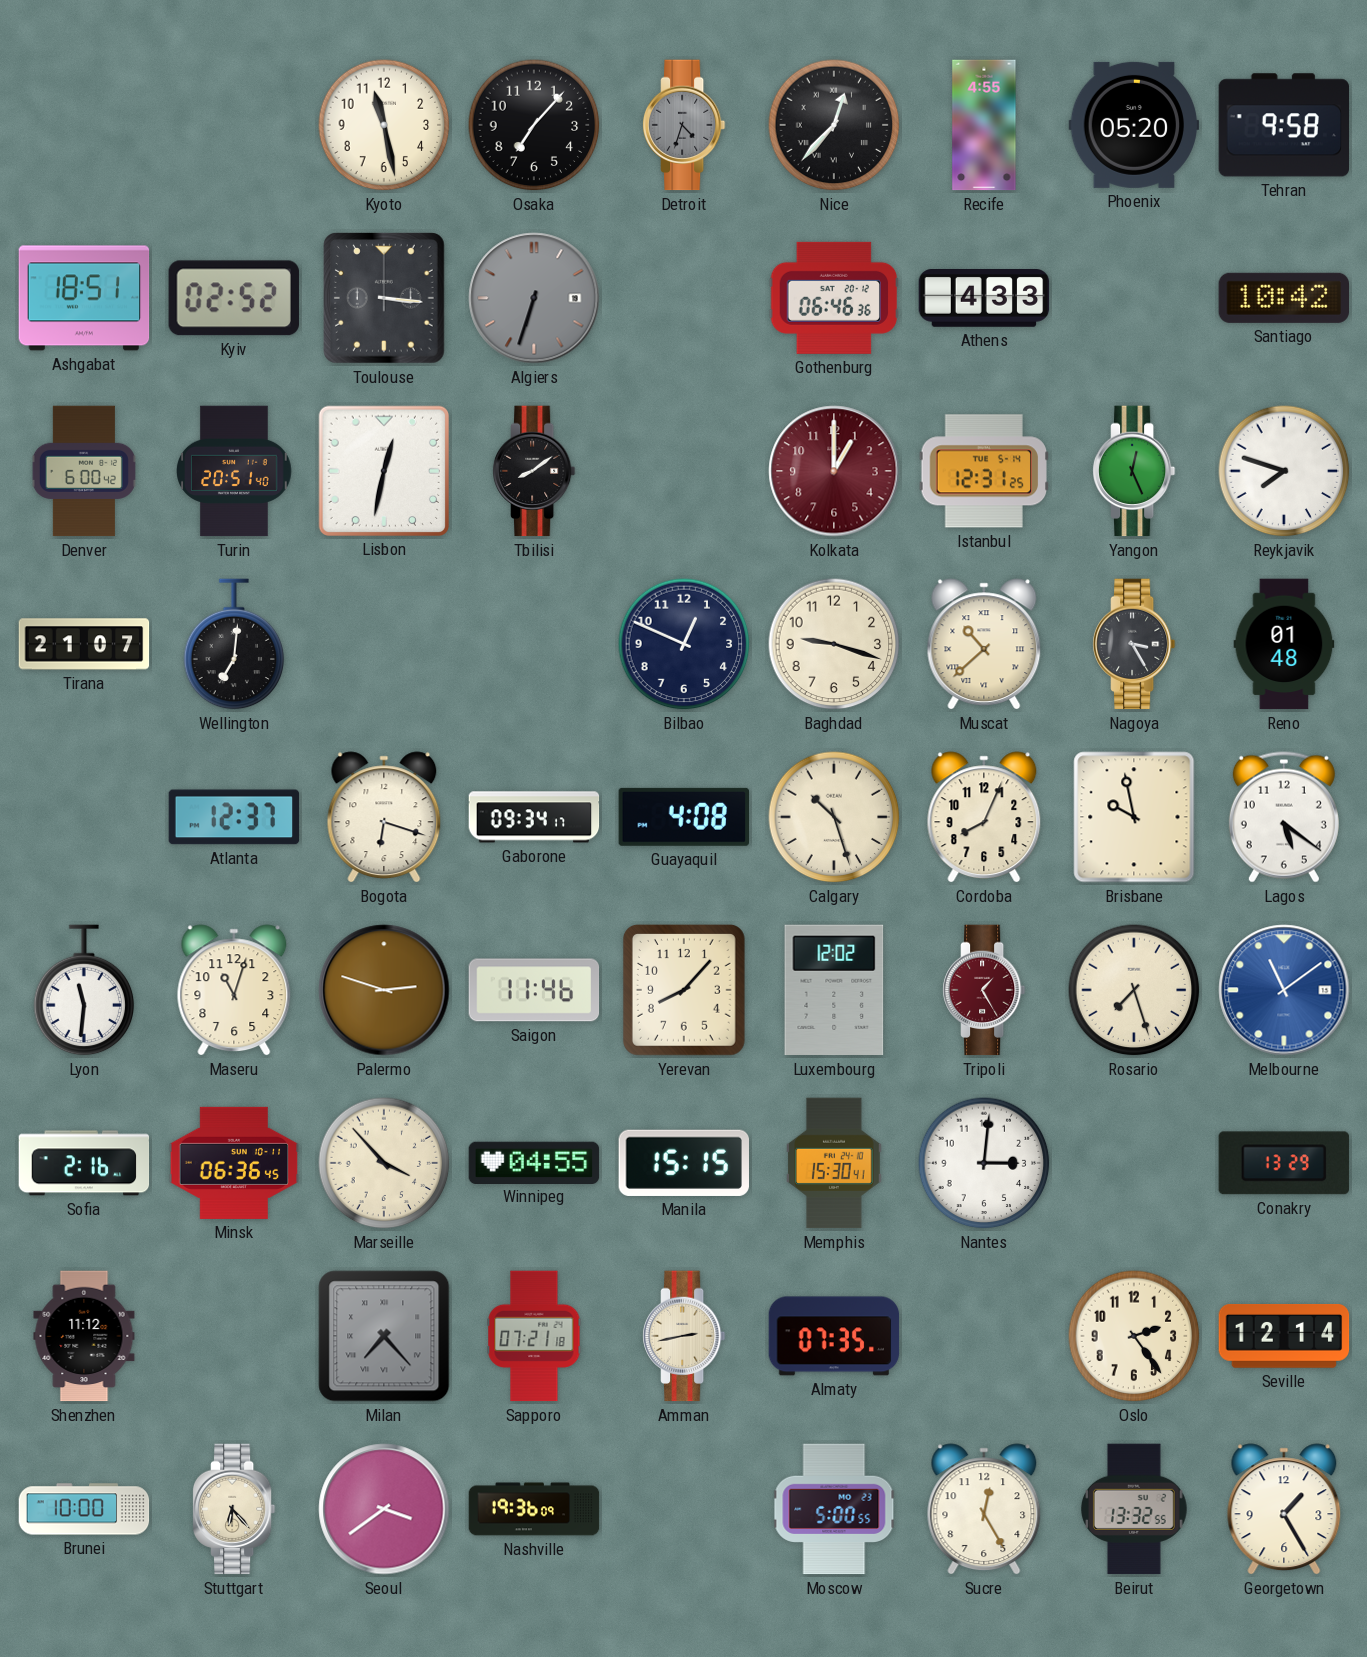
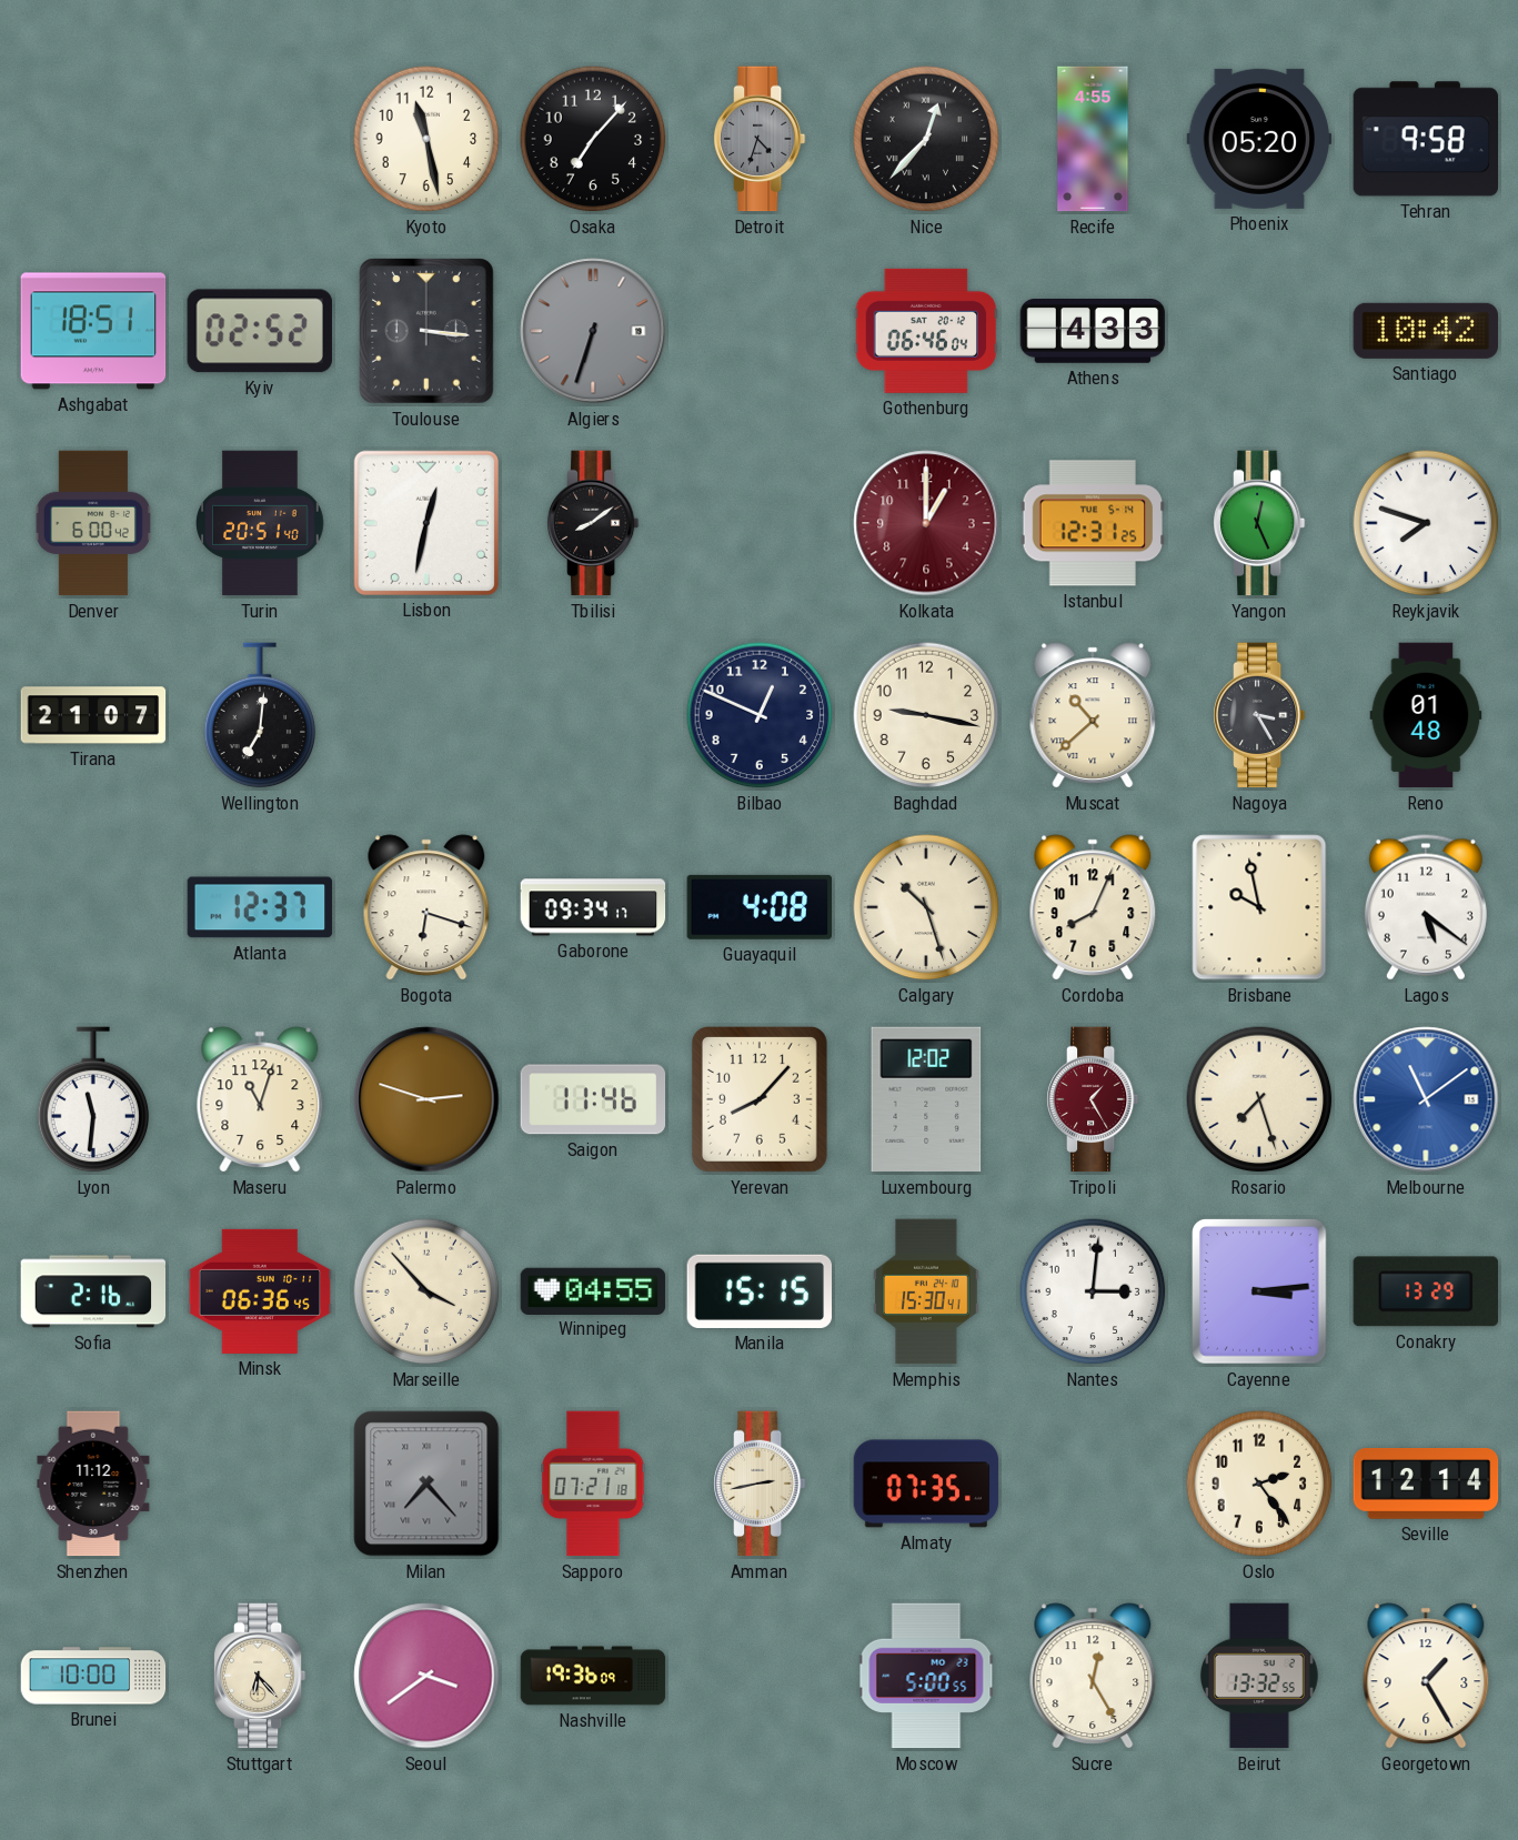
Gothenburg: 06:46:36 -> 06:46:04
Baghdad: 9:18 -> 9:17
Cayenne: none -> 3:14
